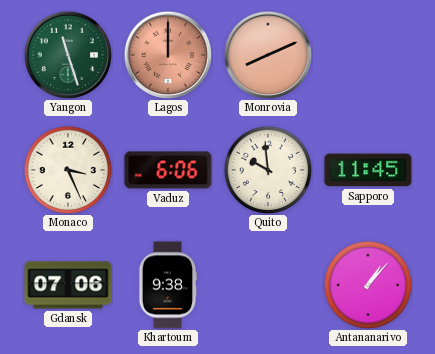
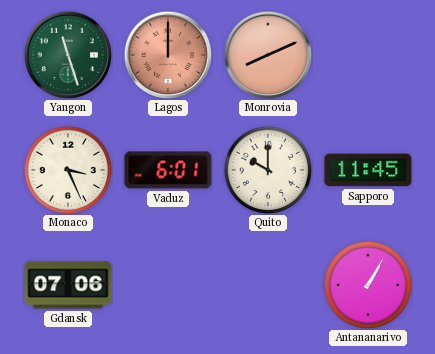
Vaduz: 6:06 -> 6:01
Quito: 9:59 -> 10:00
Khartoum: 9:38 -> none
Antananarivo: 1:07 -> 1:05
